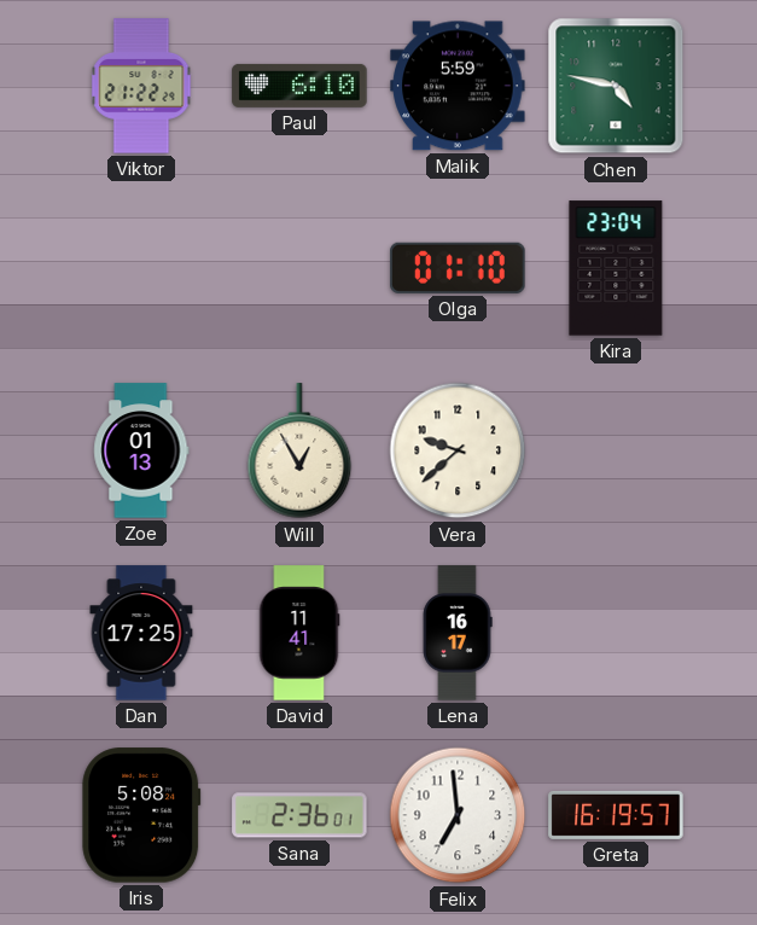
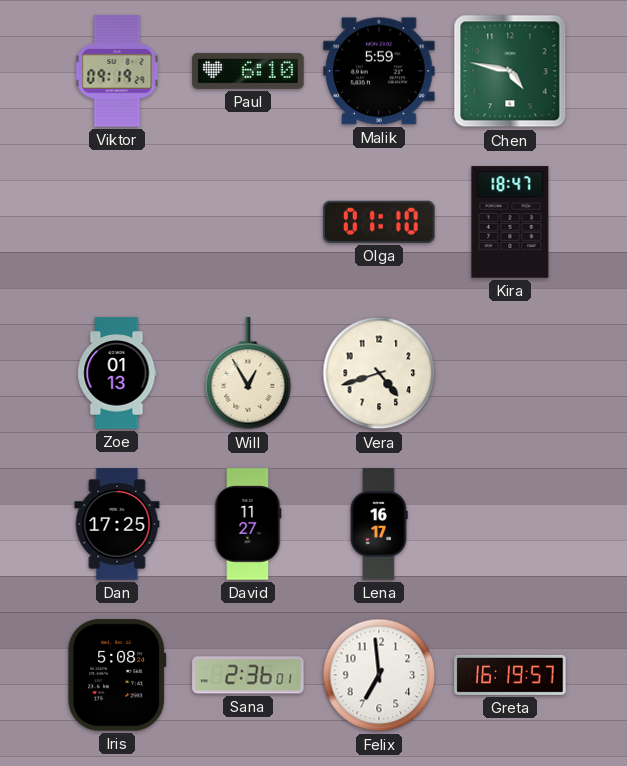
Viktor: 21:22 -> 09:19
Kira: 23:04 -> 18:47
Vera: 9:38 -> 4:42
David: 11:41 -> 11:27
